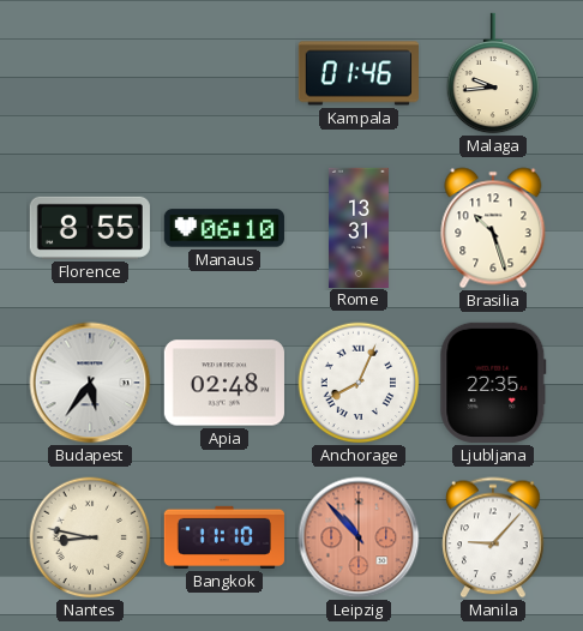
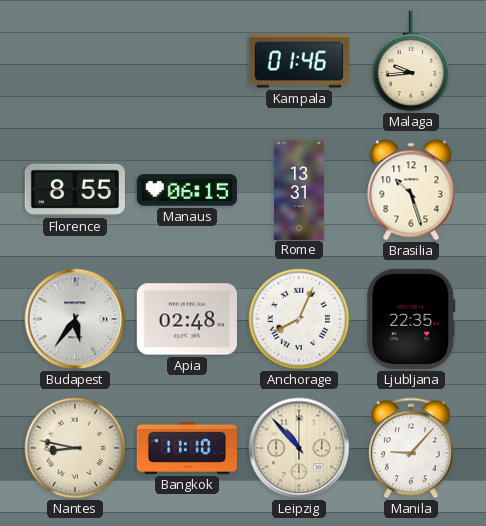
Manaus: 06:10 -> 06:15
Leipzig dial: salmon -> cream
